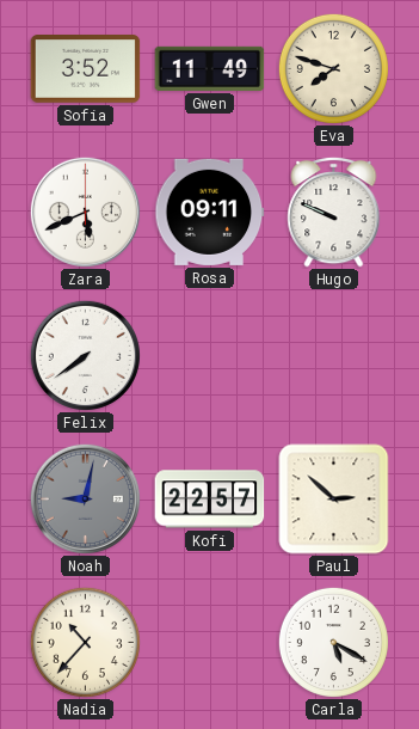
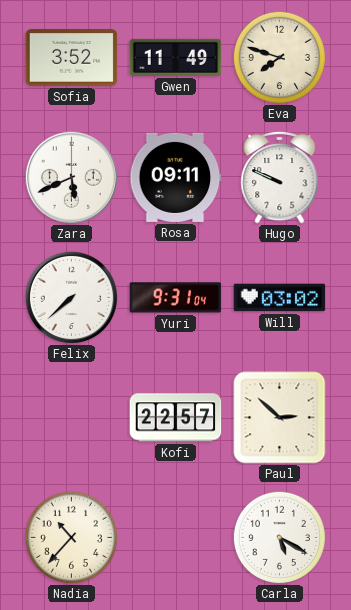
Felix: 7:39 -> 7:38
Yuri: none -> 9:31
Will: none -> 03:02
Noah: 9:02 -> none
